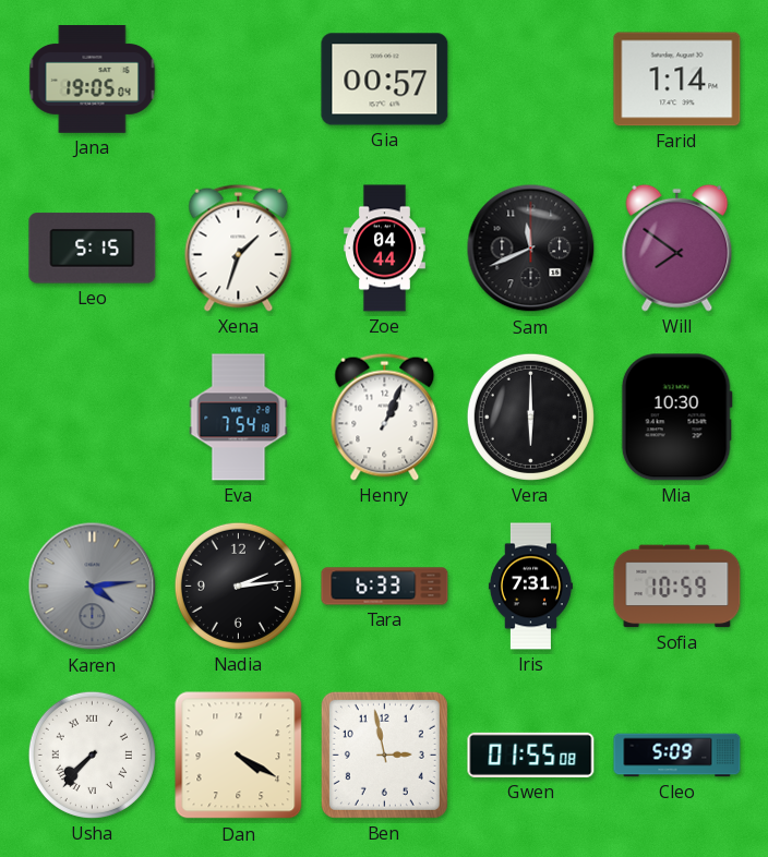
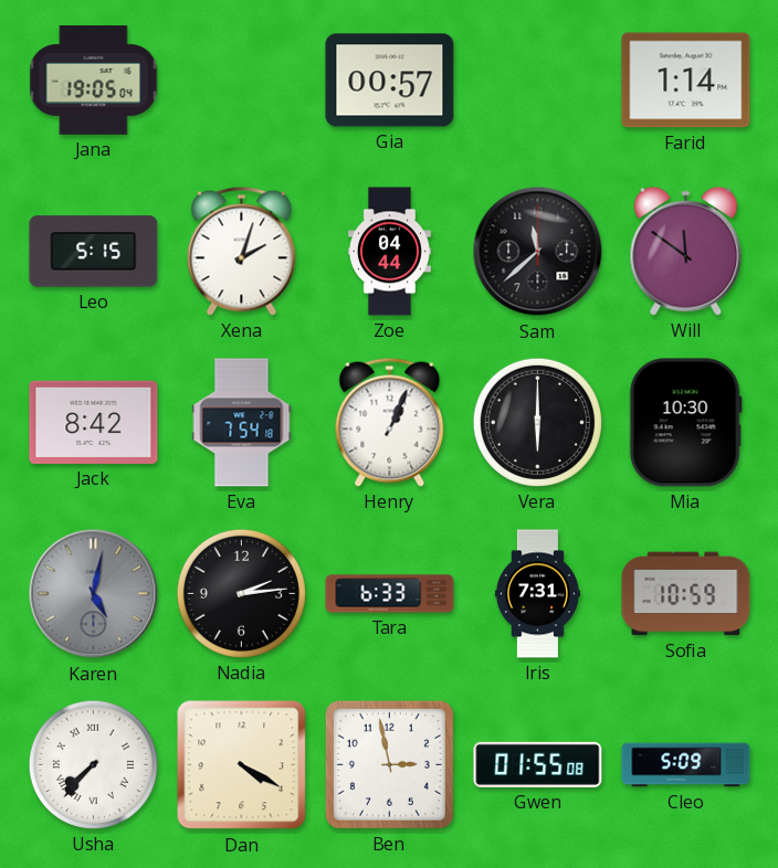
Xena: 1:33 -> 2:03
Sam: 11:41 -> 11:38
Will: 7:51 -> 11:51
Jack: none -> 8:42
Karen: 4:14 -> 5:02
